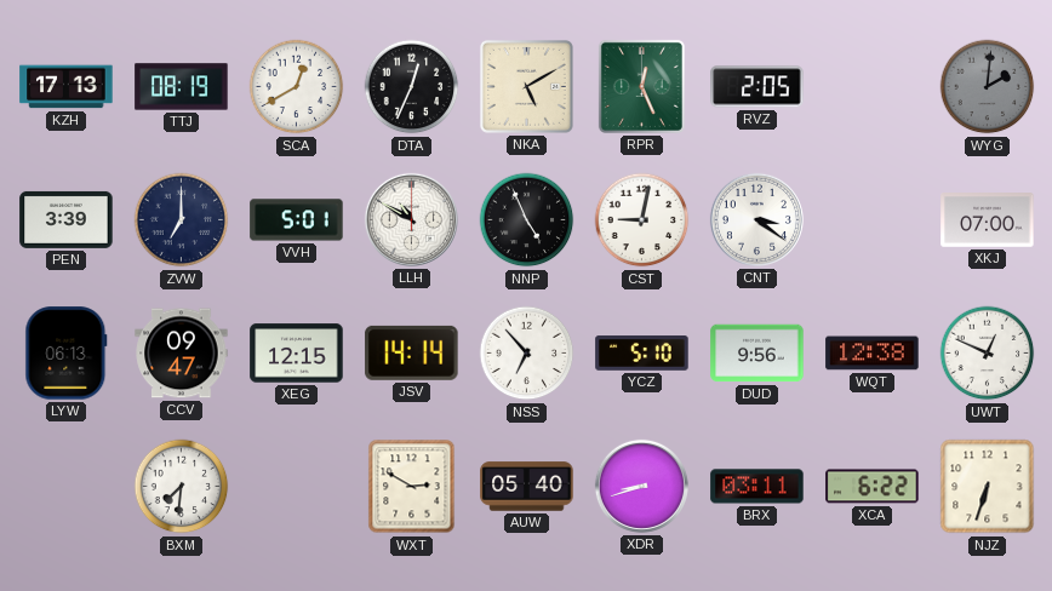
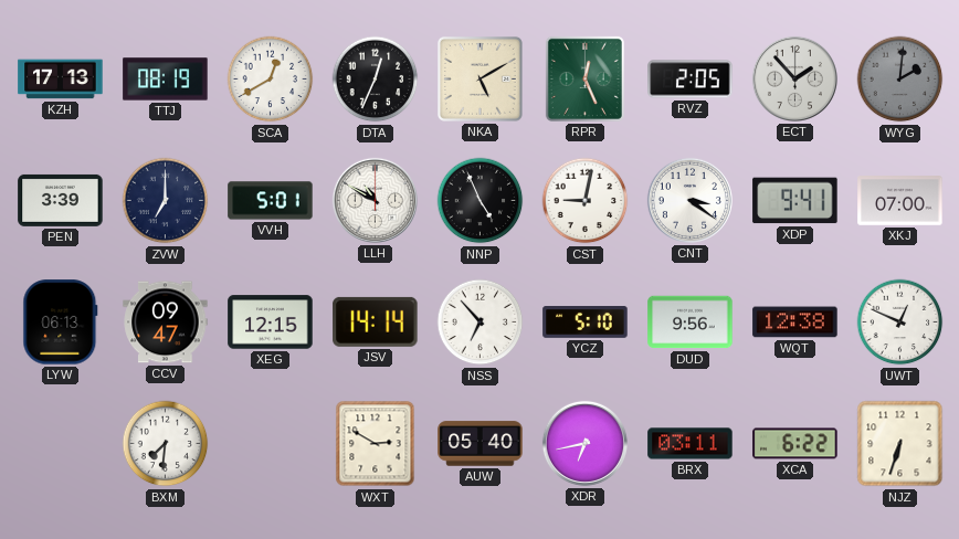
ECT: none -> 1:53
XDP: none -> 9:41
XDR: 8:42 -> 6:43
